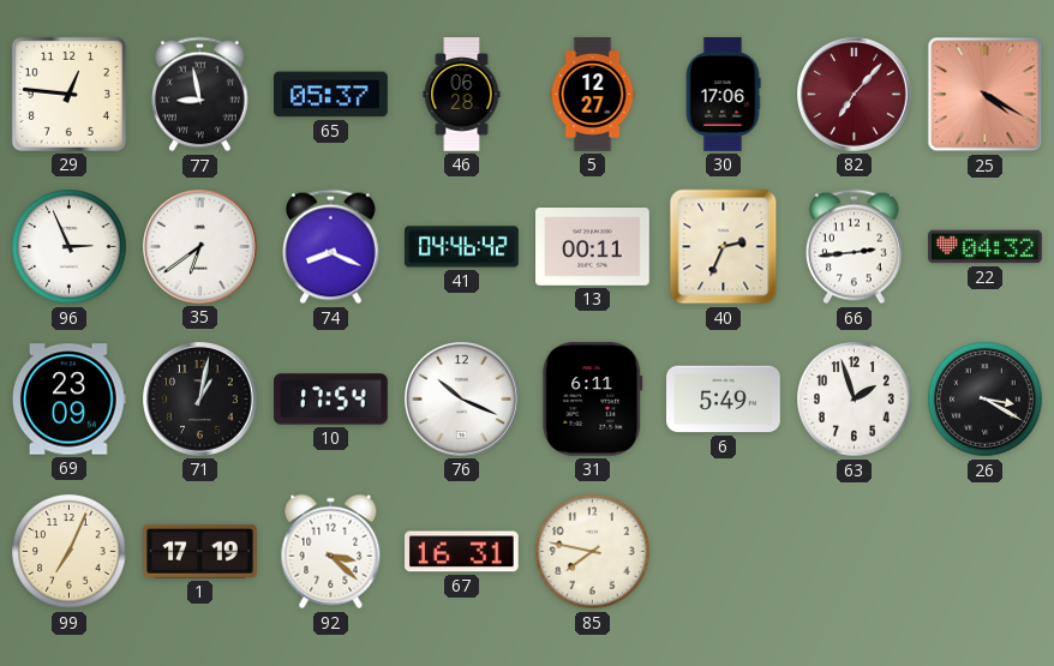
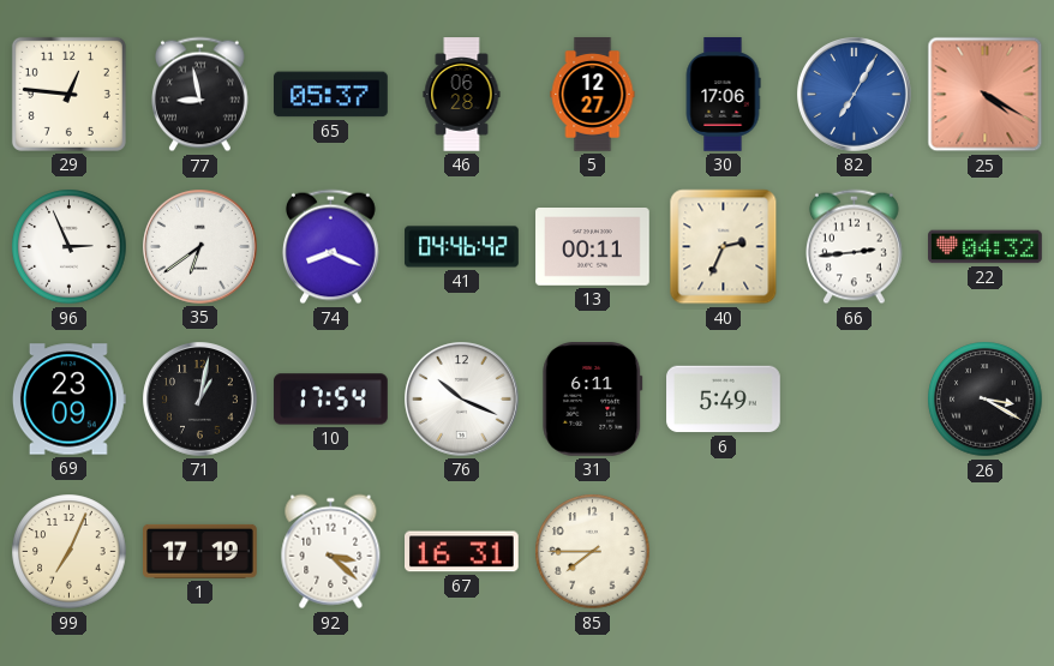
82: 7:07 -> 7:05
82 dial: burgundy -> blue
63: 1:57 -> none
85: 7:47 -> 7:45
